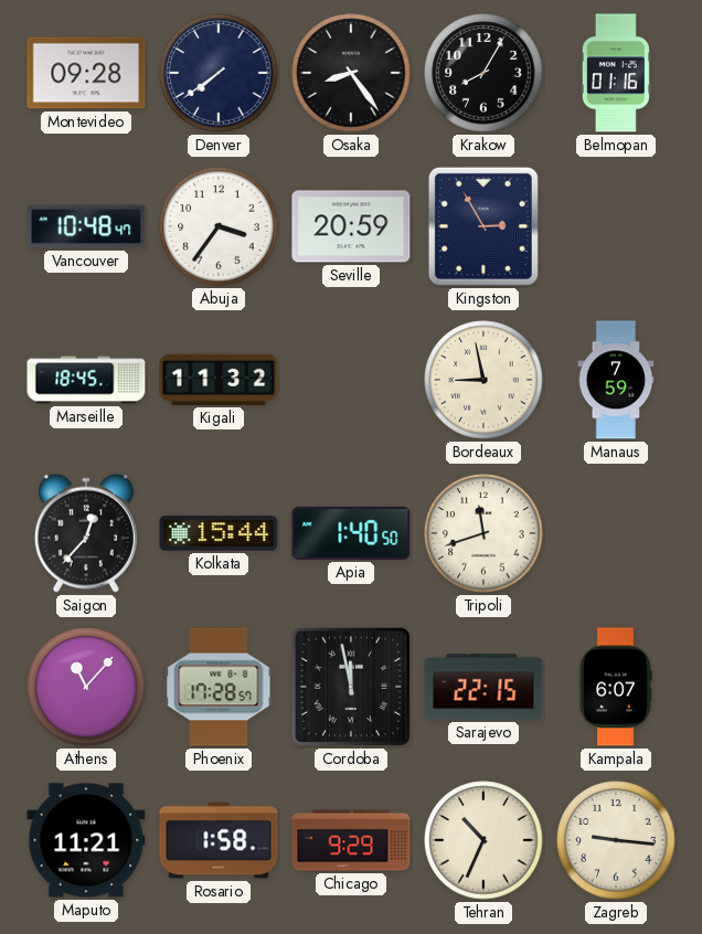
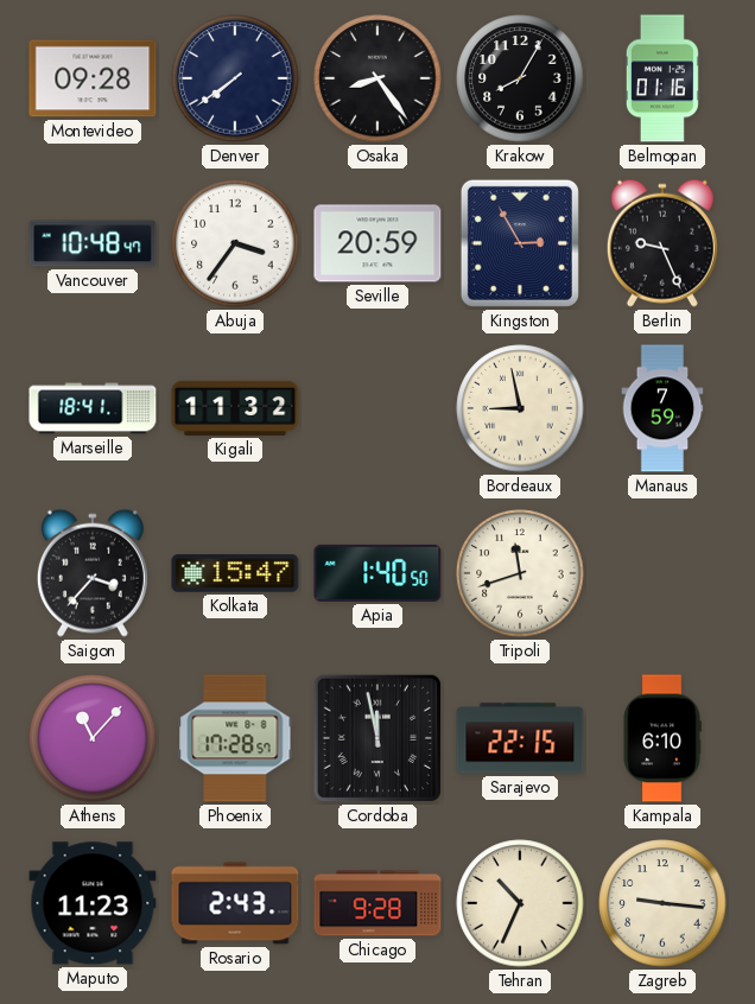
Berlin: none -> 9:26
Marseille: 18:45 -> 18:41
Saigon: 12:37 -> 3:37
Kolkata: 15:44 -> 15:47
Kampala: 6:07 -> 6:10
Maputo: 11:21 -> 11:23
Rosario: 1:58 -> 2:43
Chicago: 9:29 -> 9:28
